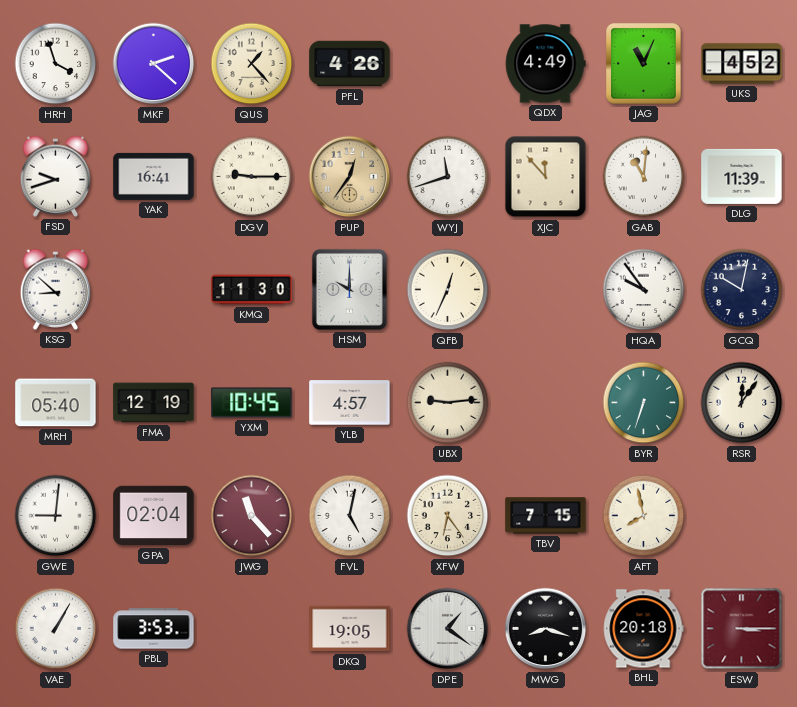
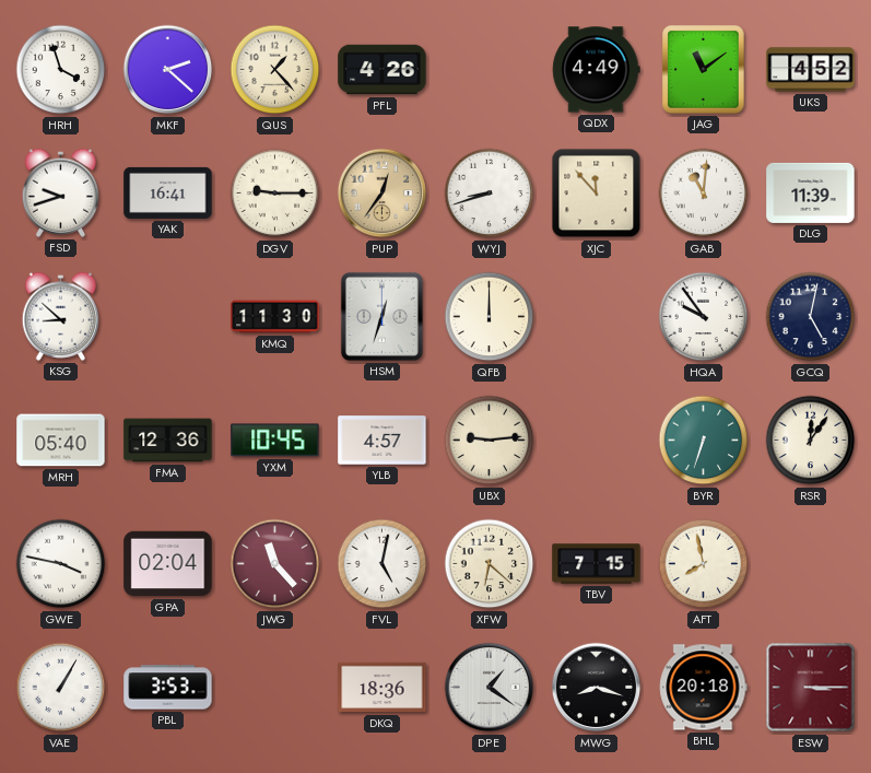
JAG: 11:04 -> 11:09
WYJ: 11:42 -> 8:42
HSM: 10:00 -> 12:33
QFB: 12:34 -> 12:00
GCQ: 10:02 -> 5:02
FMA: 12:19 -> 12:36
GWE: 9:01 -> 3:47
XFW: 6:24 -> 6:22
DKQ: 19:05 -> 18:36
